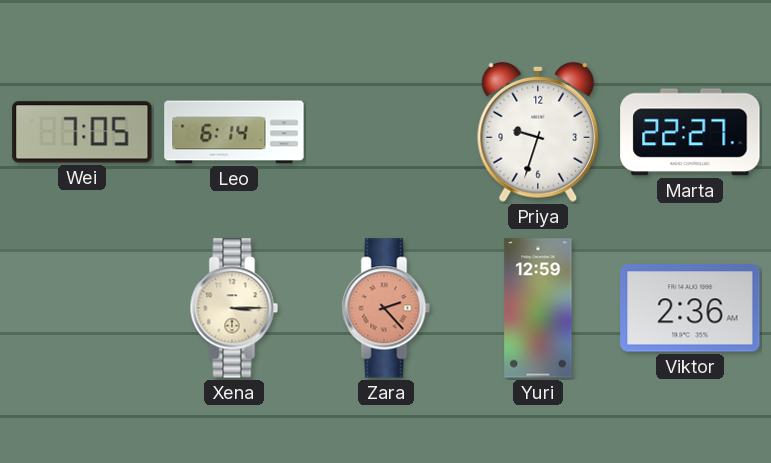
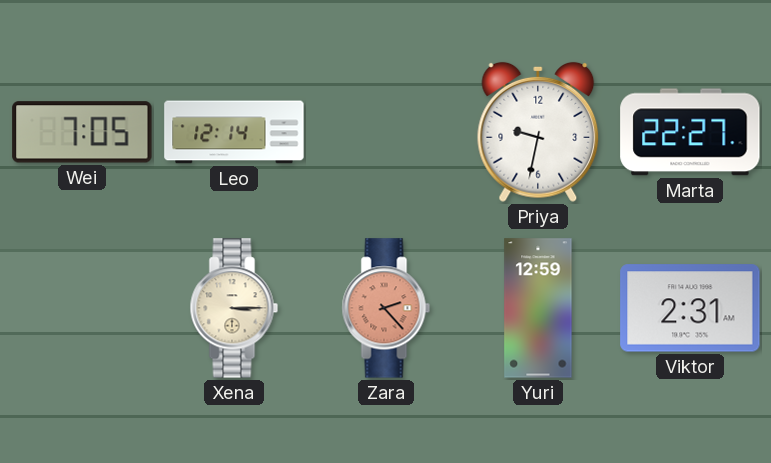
Leo: 6:14 -> 12:14
Priya: 9:33 -> 9:32
Viktor: 2:36 -> 2:31
